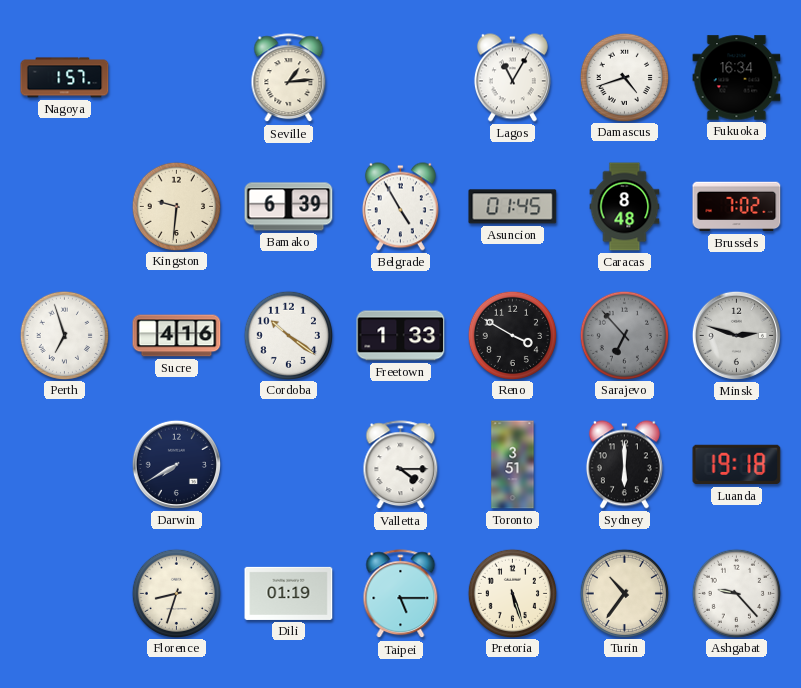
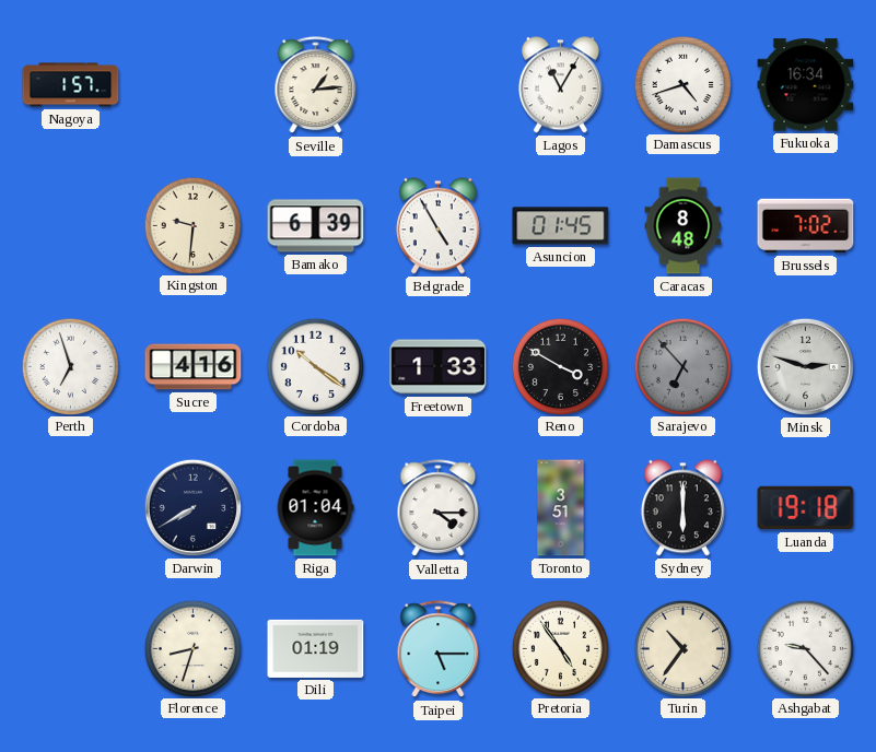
Riga: none -> 01:04
Pretoria: 5:27 -> 4:54
